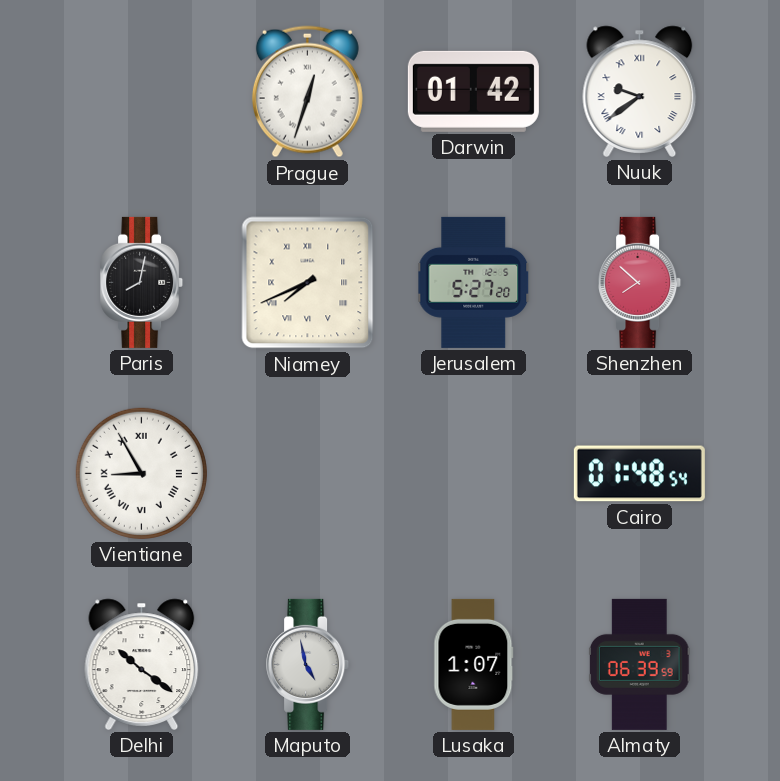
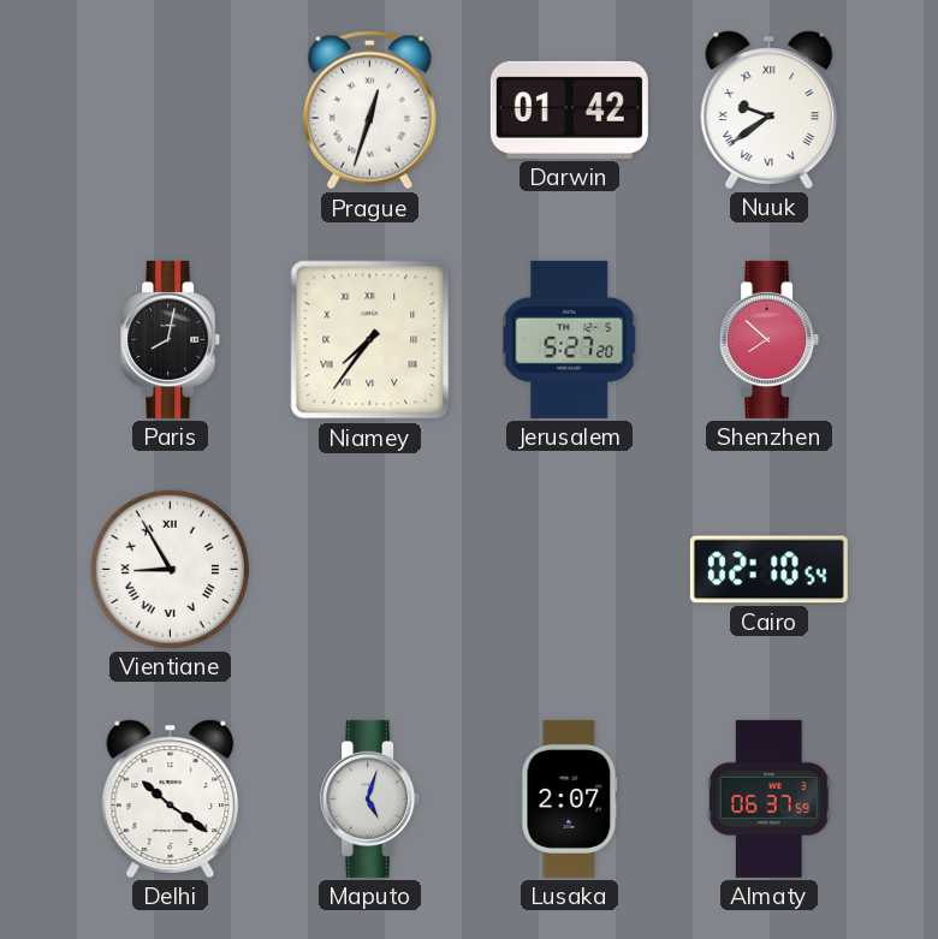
Niamey: 7:41 -> 7:36
Cairo: 01:48 -> 02:10
Maputo: 4:58 -> 5:03
Lusaka: 1:07 -> 2:07
Almaty: 06:39 -> 06:37
